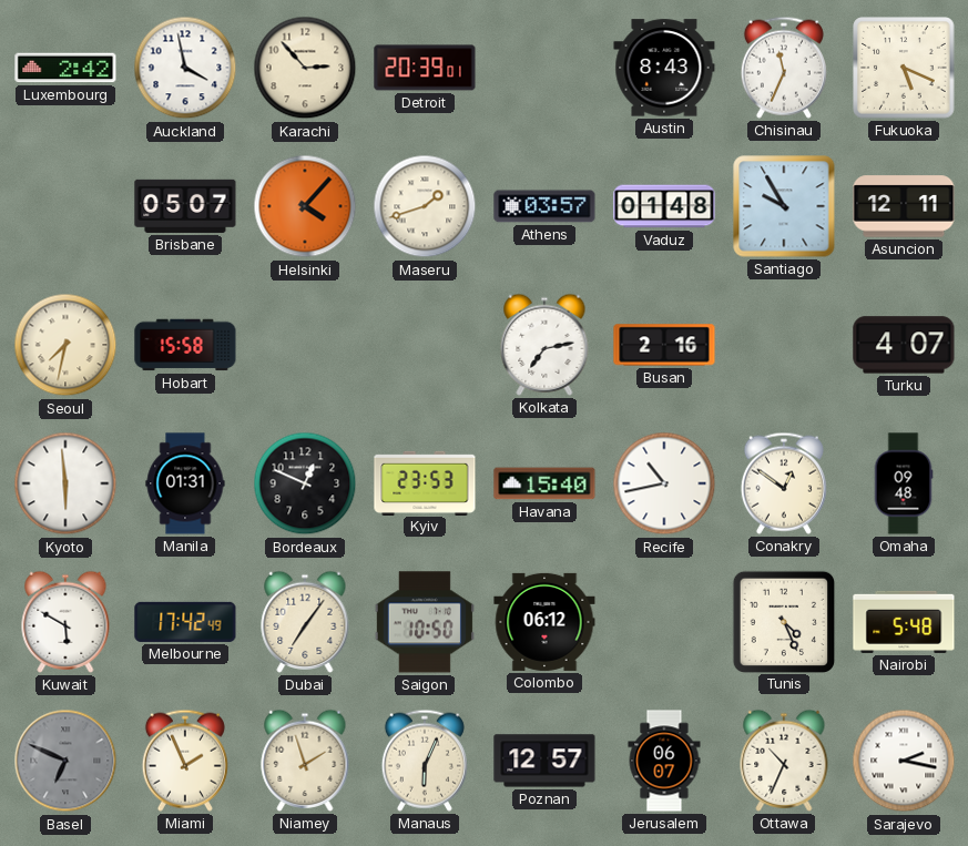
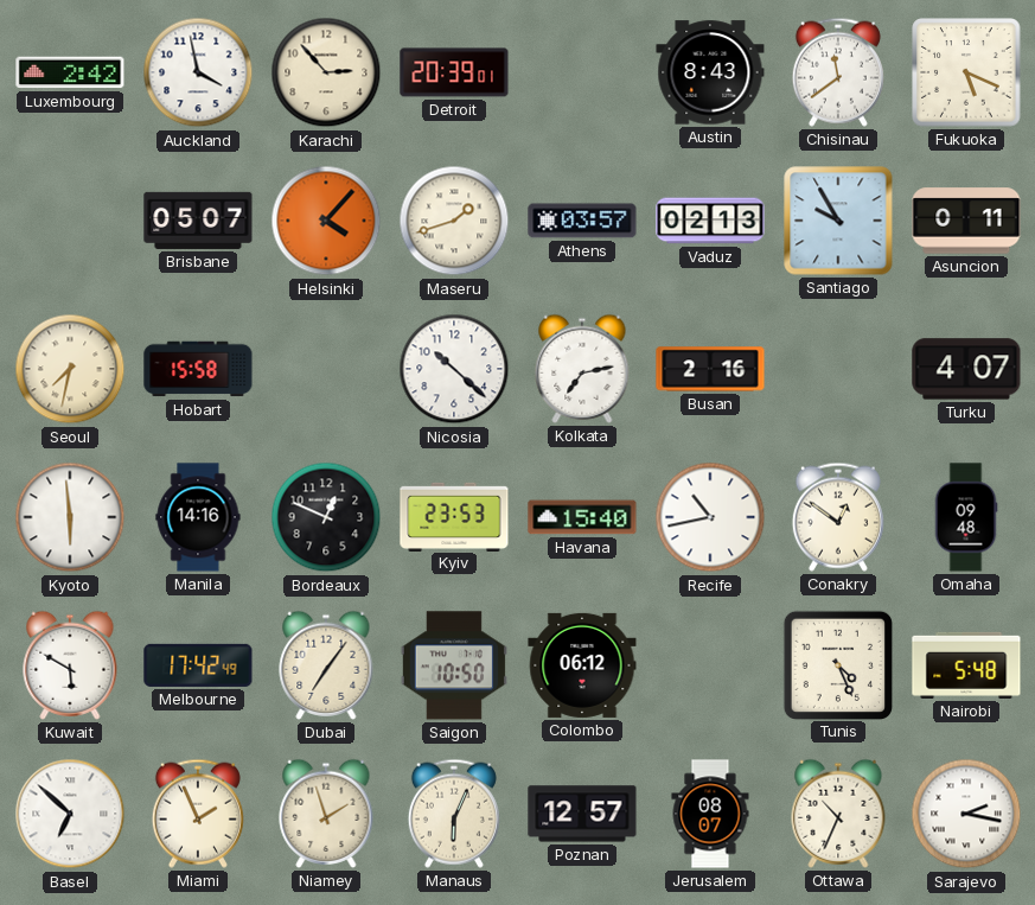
Chisinau: 11:34 -> 11:39
Vaduz: 01:48 -> 02:13
Asuncion: 12:11 -> 0:11
Nicosia: none -> 10:22
Manila: 01:31 -> 14:16
Basel: 6:49 -> 6:52
Basel dial: grey -> white
Jerusalem: 06:07 -> 08:07
